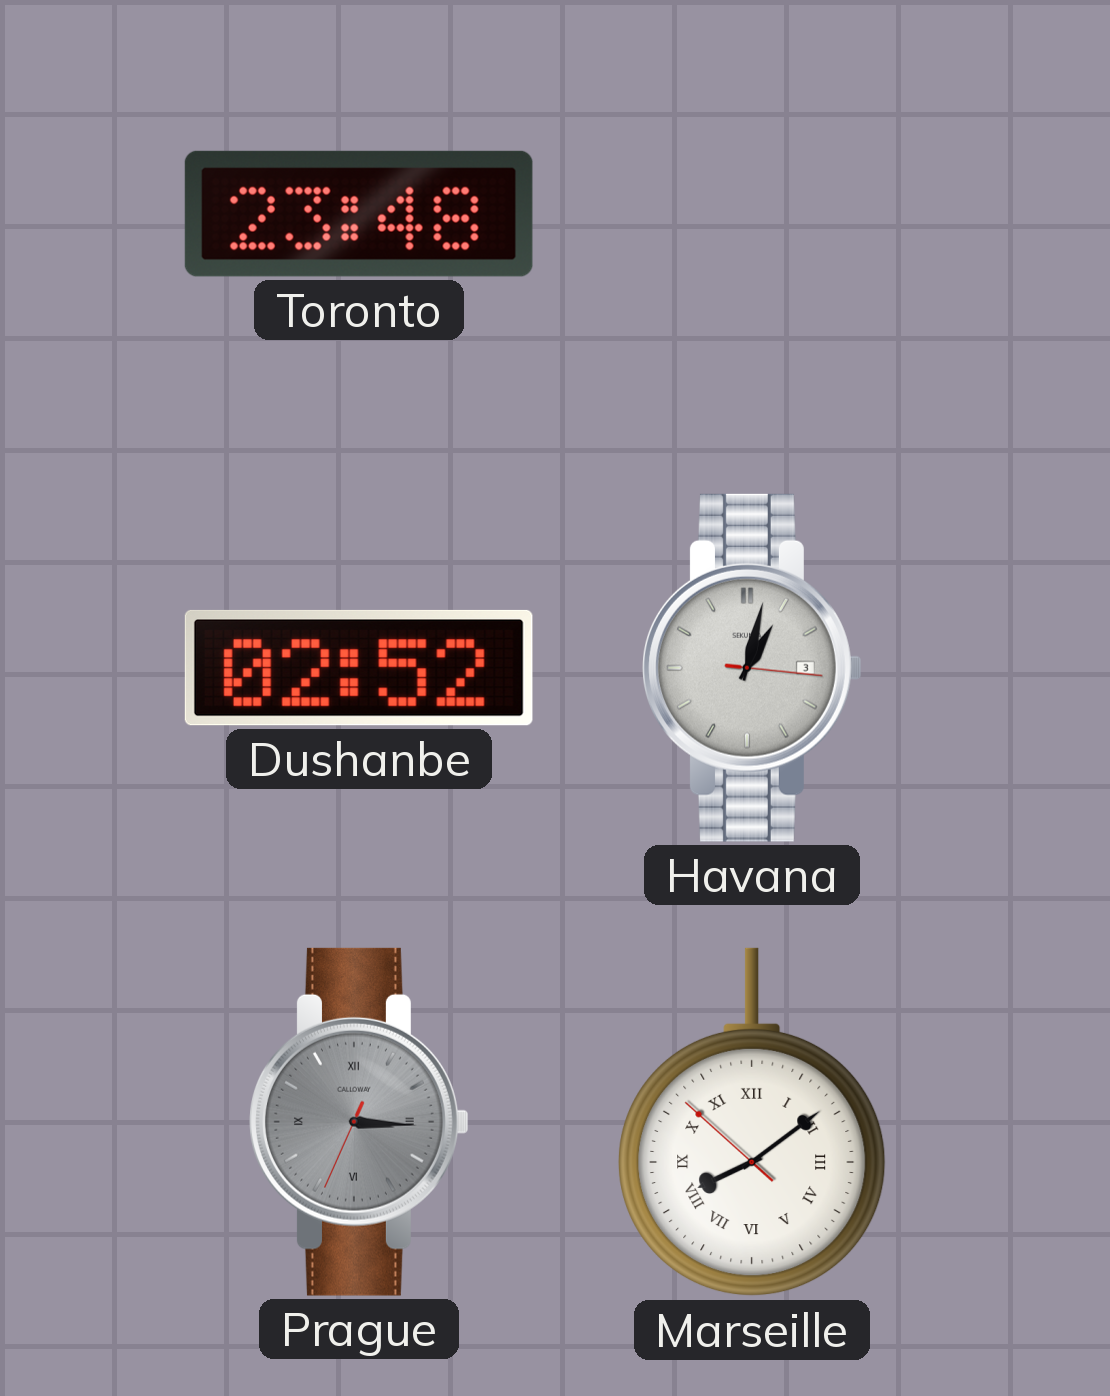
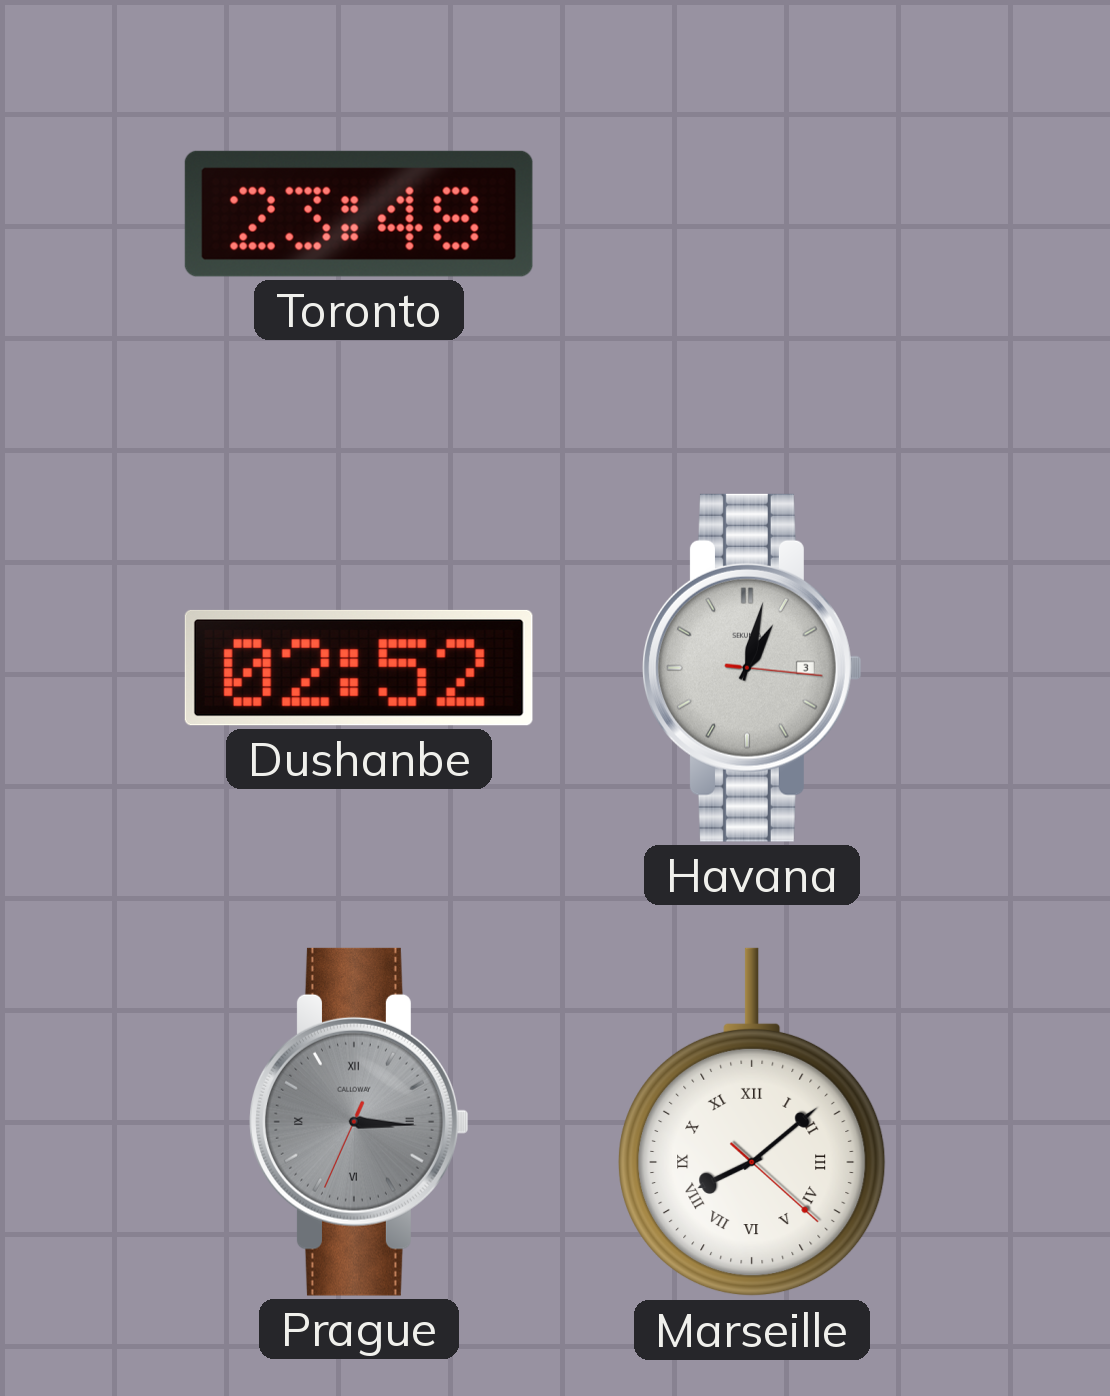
Marseille: 8:08:52 -> 8:08:22
